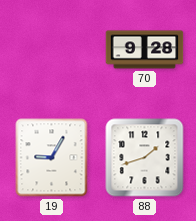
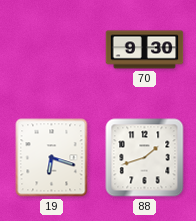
70: 9:28 -> 9:30
19: 9:05 -> 6:18
